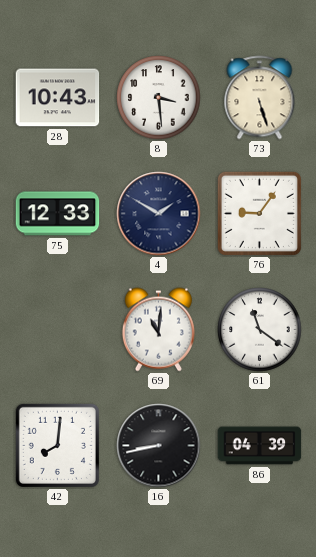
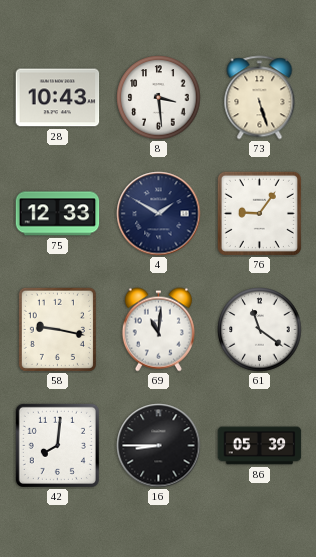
58: none -> 9:17
16: 8:43 -> 8:45
86: 04:39 -> 05:39
